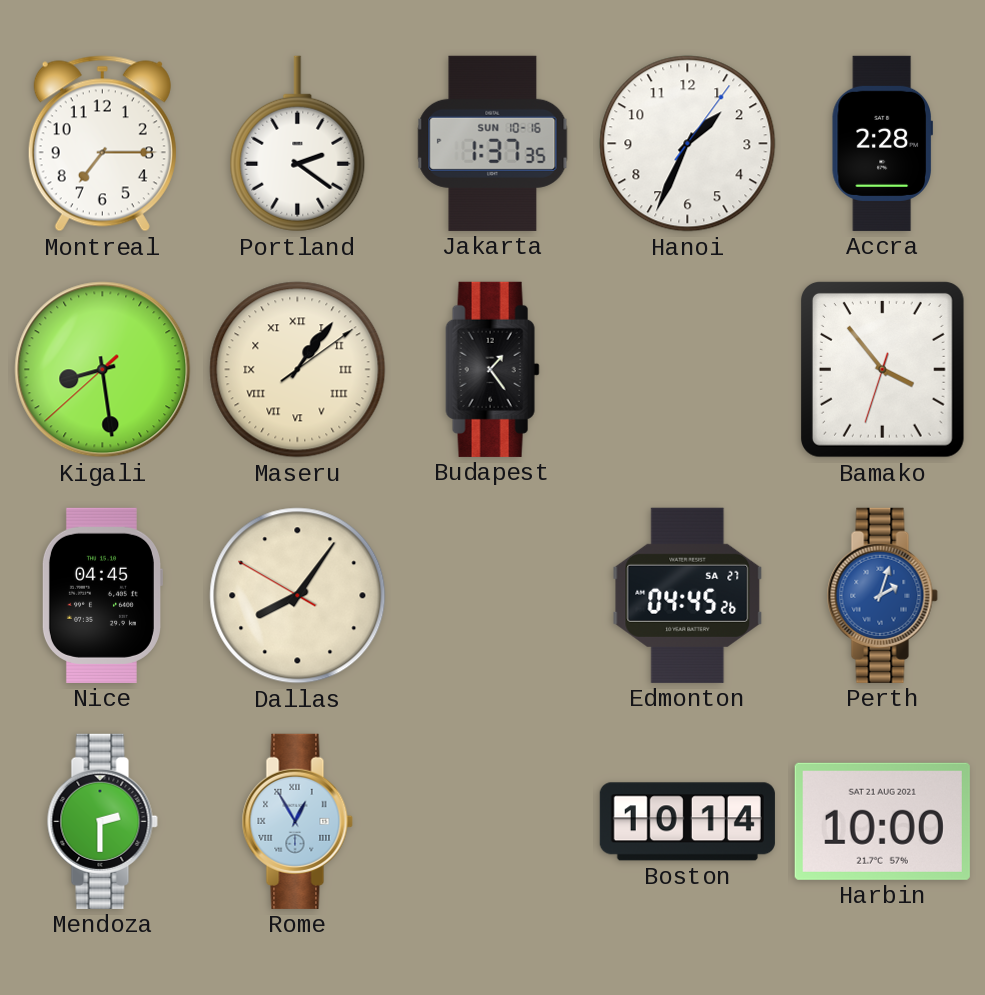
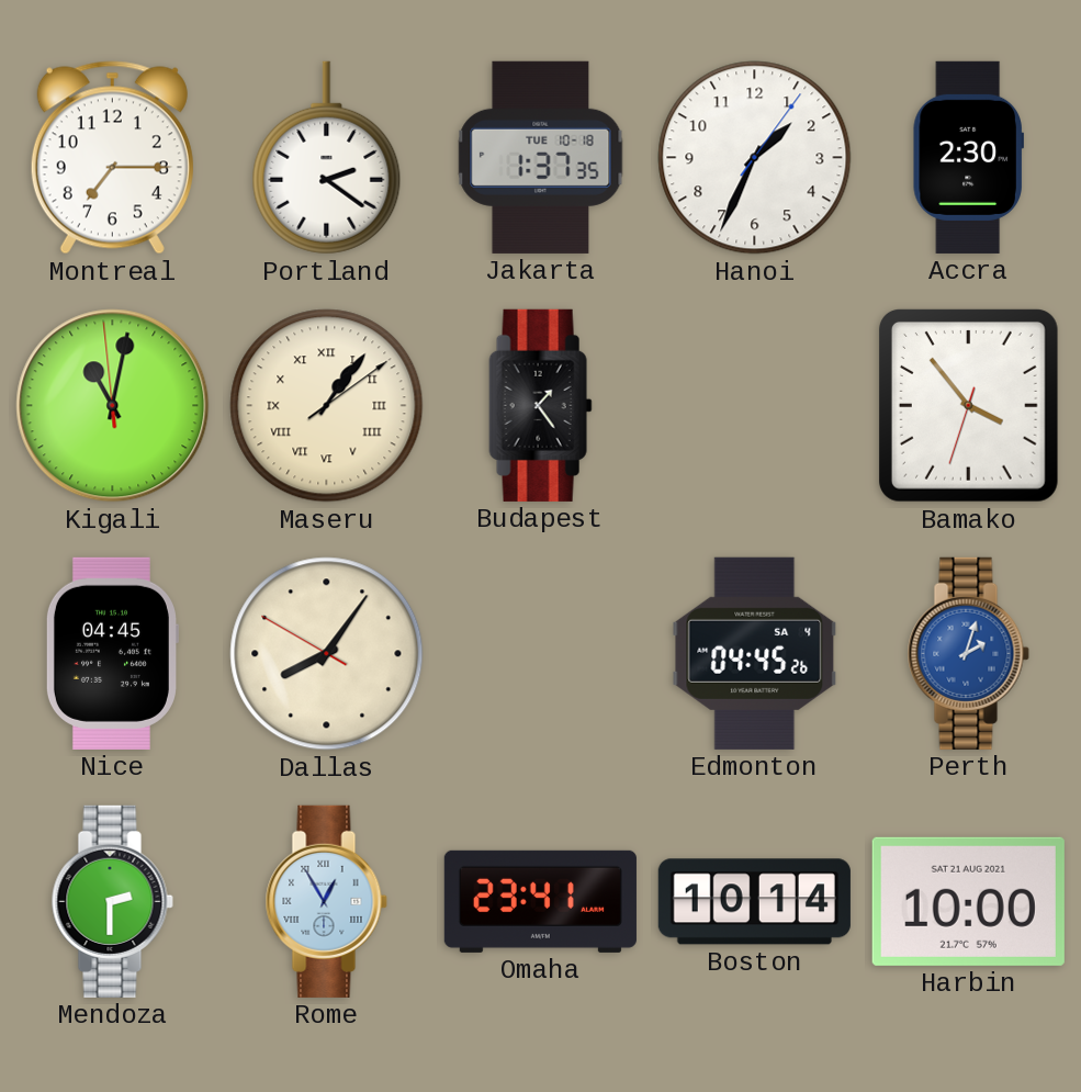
Jakarta date: SUN 10-16 -> TUE 10-18
Accra: 2:28 -> 2:30
Kigali: 8:28 -> 11:01
Edmonton date: SA 27 -> SA 4
Omaha: none -> 23:41
